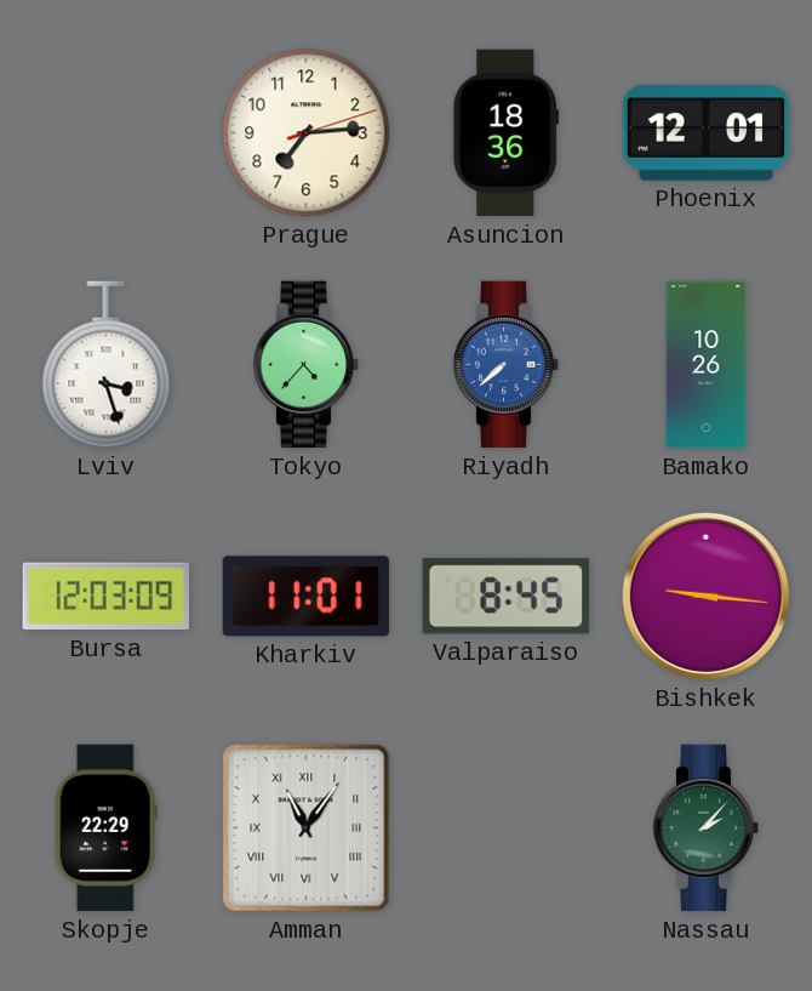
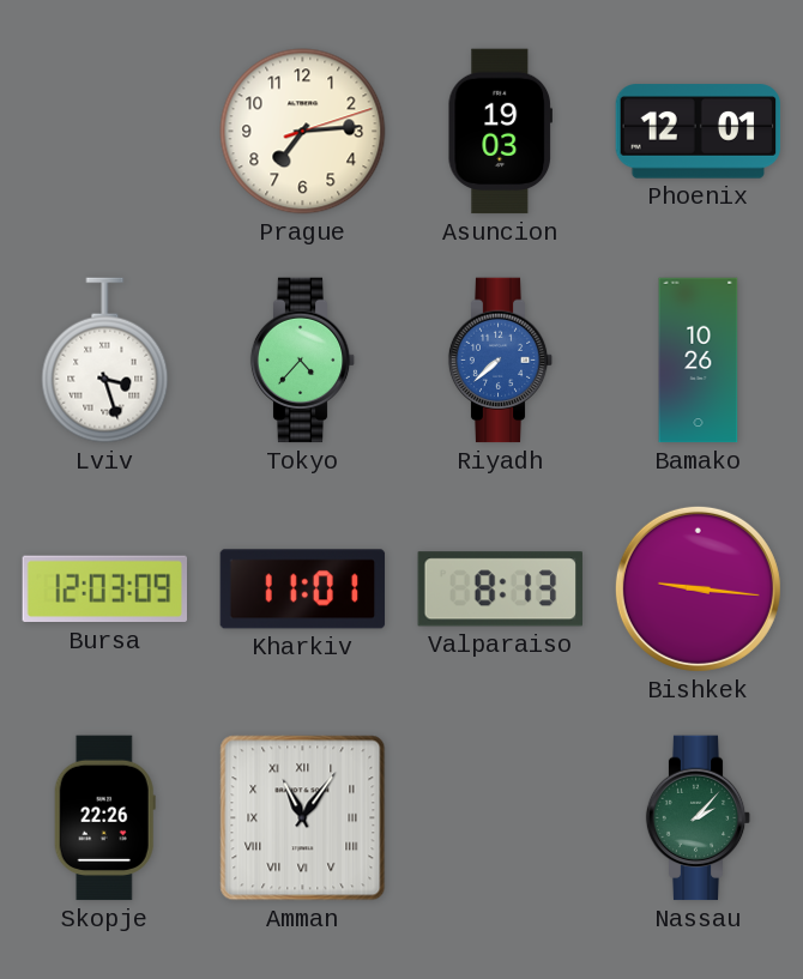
Asuncion: 18:36 -> 19:03
Valparaiso: 8:45 -> 8:13
Skopje: 22:29 -> 22:26
